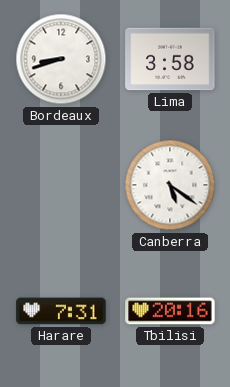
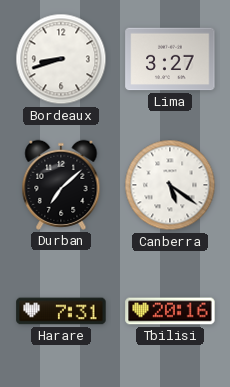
Lima: 3:58 -> 3:27
Durban: none -> 7:08
